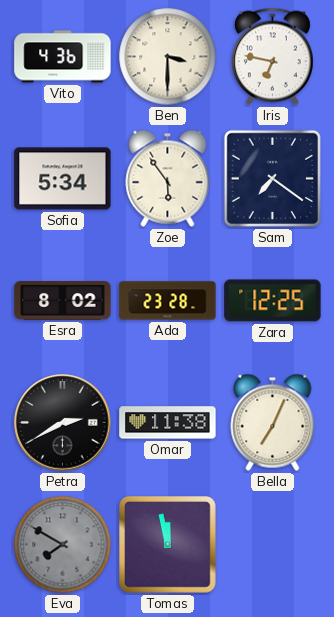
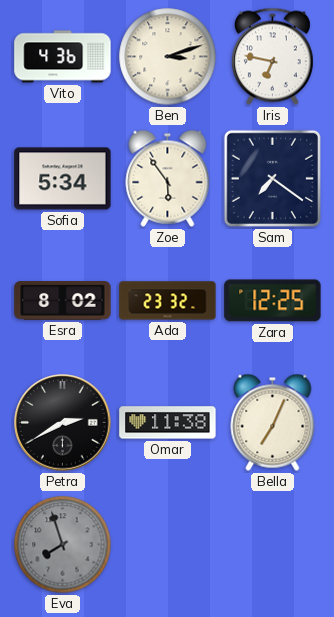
Ben: 3:30 -> 3:12
Ada: 23:28 -> 23:32
Eva: 7:50 -> 7:57
Tomas: 11:58 -> none
